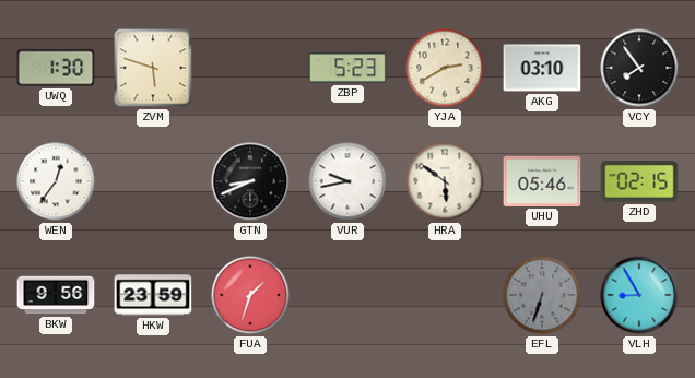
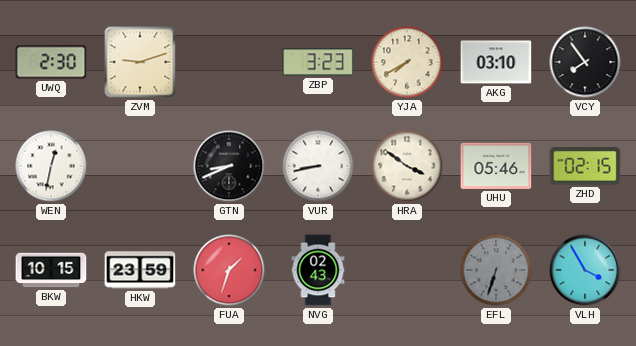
UWQ: 1:30 -> 2:30
ZVM: 5:48 -> 9:12
ZBP: 5:23 -> 3:23
YJA: 2:40 -> 7:40
WEN: 12:36 -> 12:32
VUR: 9:43 -> 8:43
HRA: 5:51 -> 3:51
BKW: 9:56 -> 10:15
NVG: none -> 02:43
VLH: 8:55 -> 3:55
